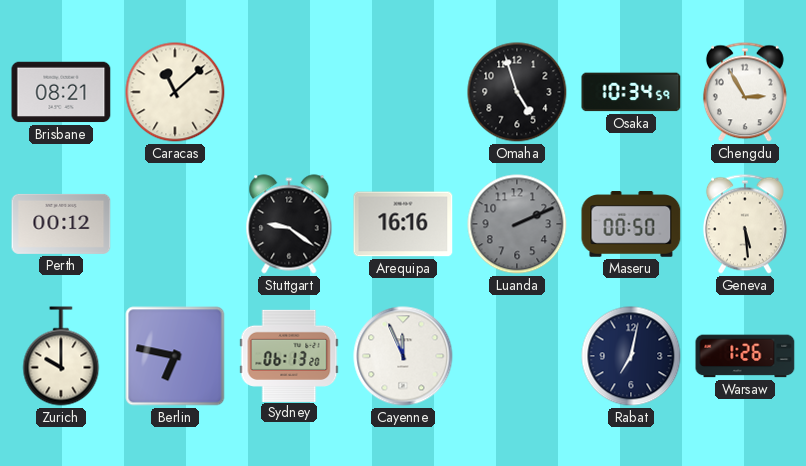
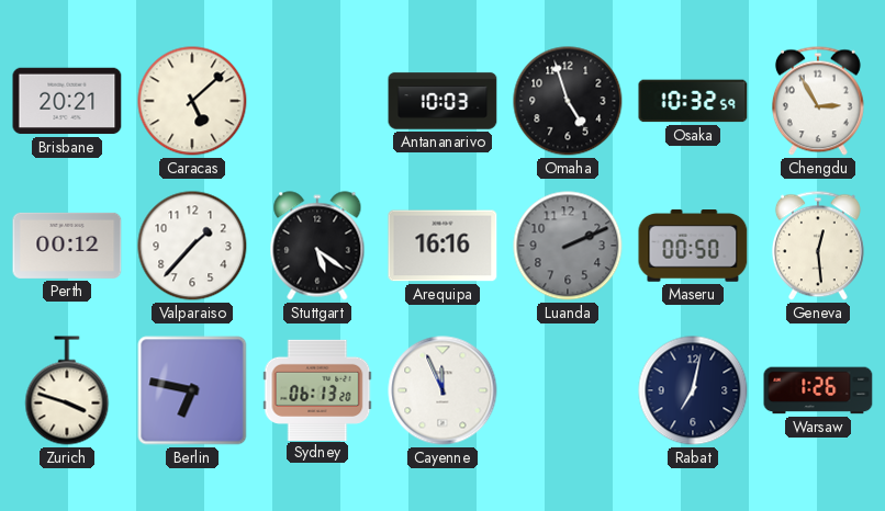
Brisbane: 08:21 -> 20:21
Caracas: 11:08 -> 5:08
Antananarivo: none -> 10:03
Osaka: 10:34 -> 10:32
Valparaiso: none -> 1:37
Stuttgart: 9:21 -> 5:21
Geneva: 5:29 -> 12:29
Zurich: 10:00 -> 3:48
